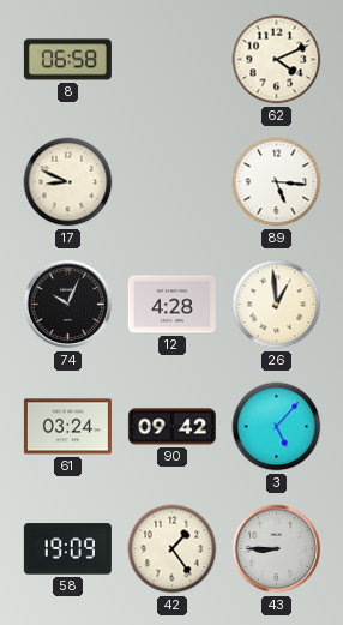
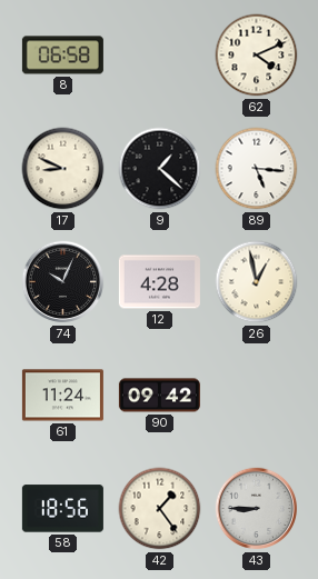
9: none -> 1:22
26: 12:59 -> 12:58
61: 03:24 -> 11:24
3: 5:07 -> none
58: 19:09 -> 18:56
